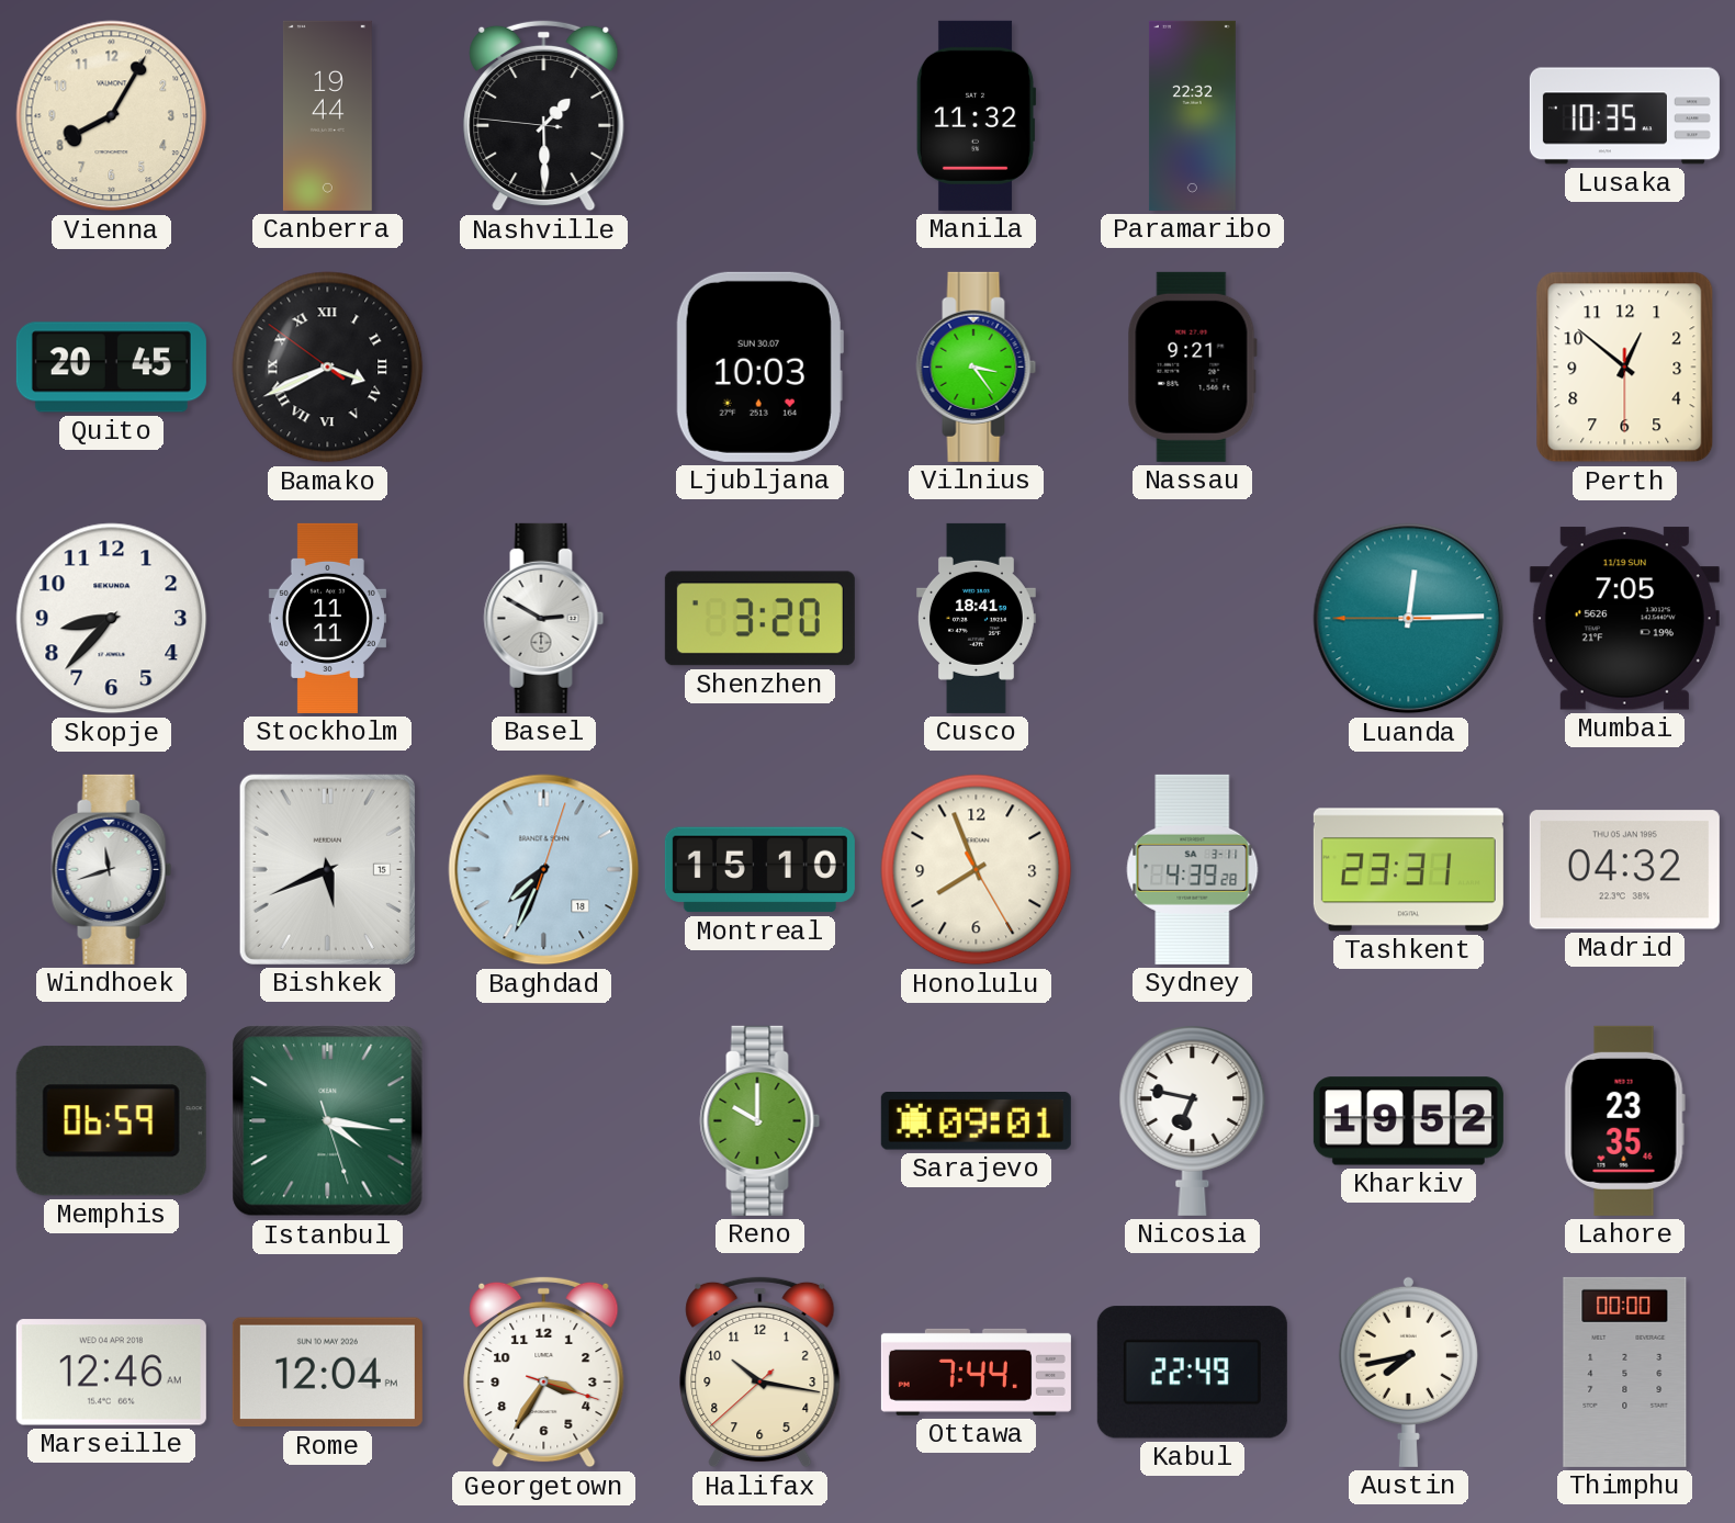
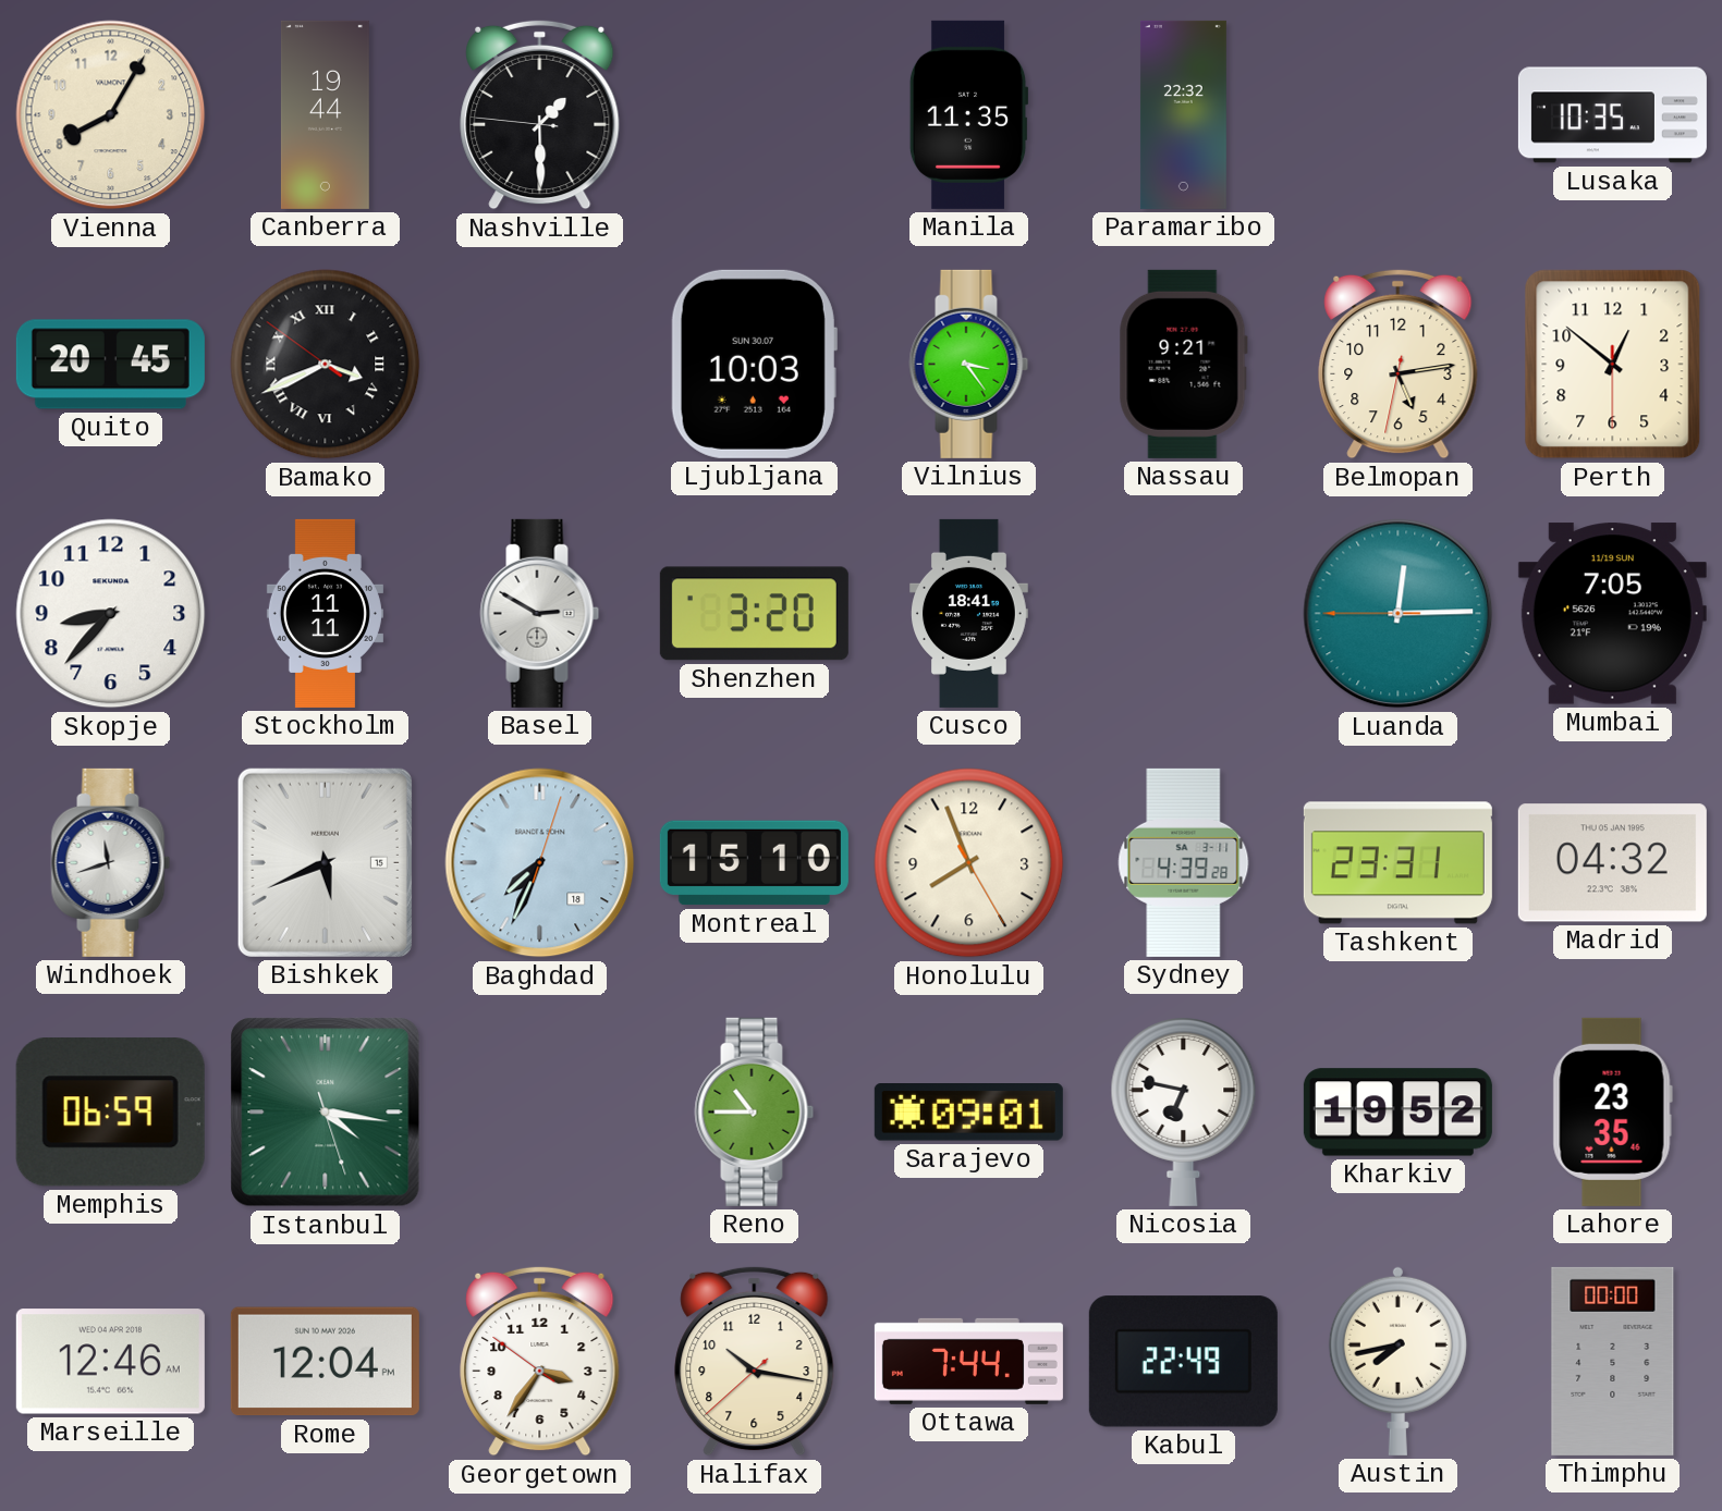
Manila: 11:32 -> 11:35
Belmopan: none -> 5:13
Reno: 10:00 -> 10:45
Georgetown: 3:35:18 -> 3:35:51
